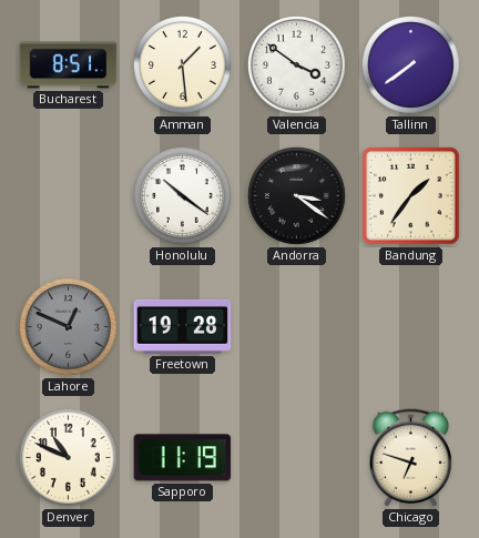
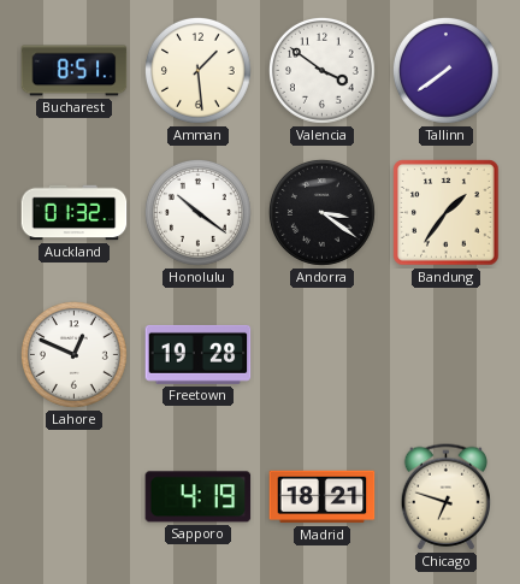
Auckland: none -> 01:32
Lahore dial: grey -> white
Denver: 10:49 -> none
Sapporo: 11:19 -> 4:19
Madrid: none -> 18:21
